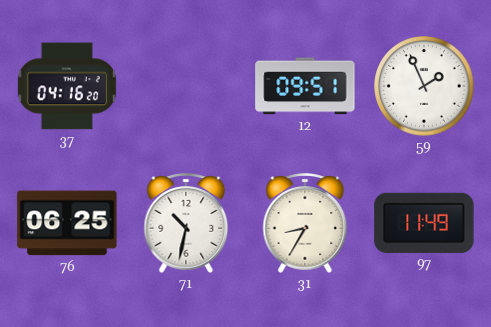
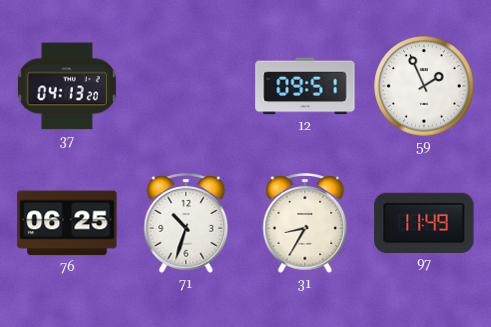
37: 04:16 -> 04:13
71: 10:32 -> 10:33
